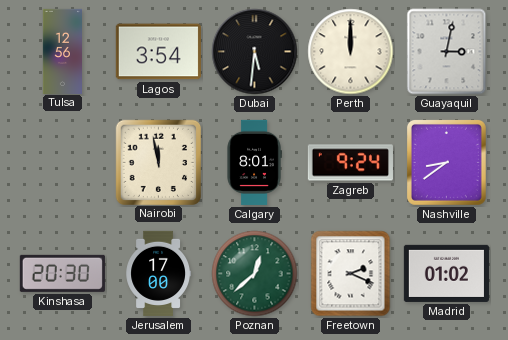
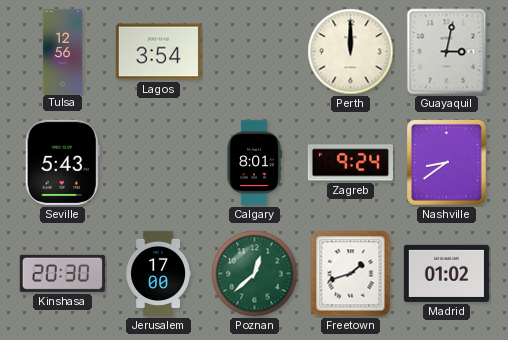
Dubai: 5:31 -> none
Seville: none -> 5:43
Nairobi: 11:58 -> none
Freetown: 2:19 -> 1:42
